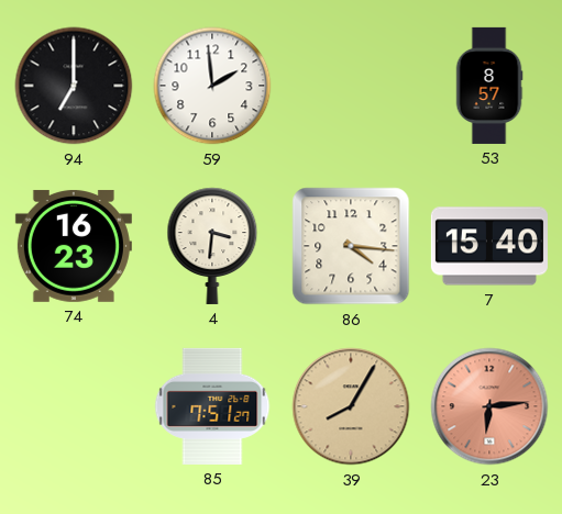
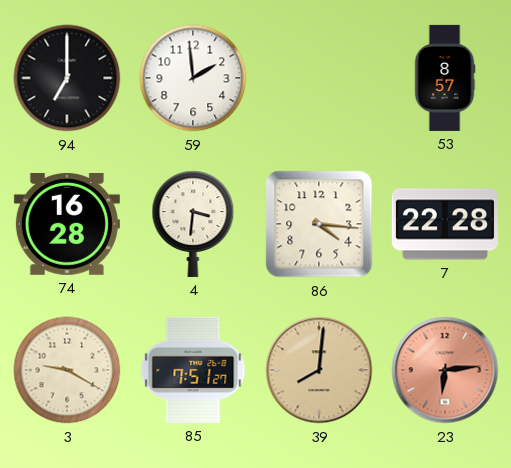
74: 16:23 -> 16:28
7: 15:40 -> 22:28
3: none -> 9:20
39: 8:05 -> 8:01
